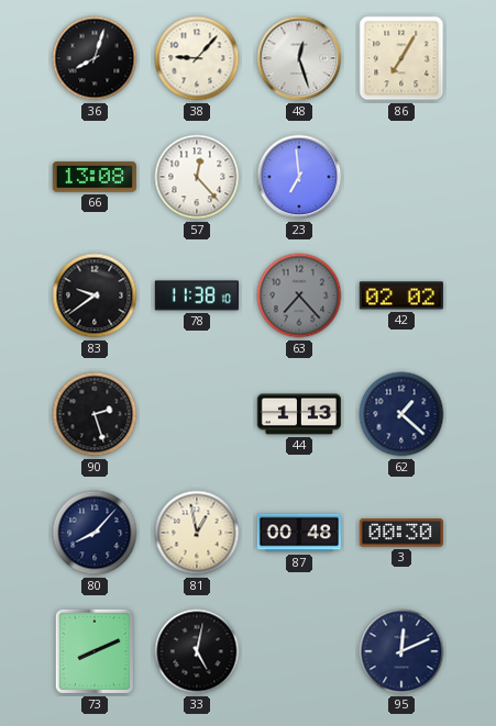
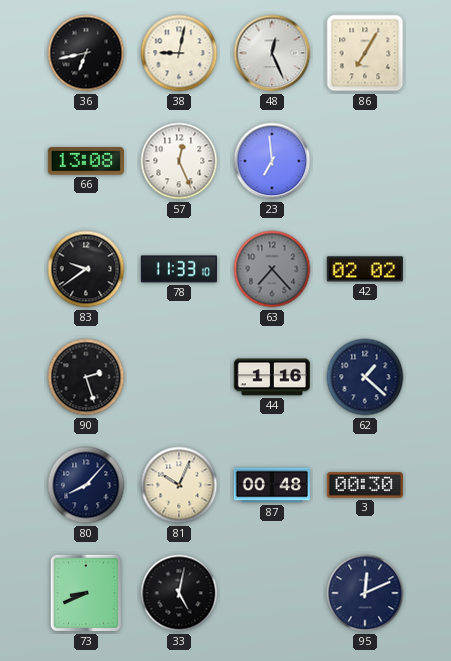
36: 8:03 -> 6:43
38: 9:07 -> 9:02
48: 12:27 -> 12:26
57: 12:23 -> 12:26
78: 11:38 -> 11:33
44: 1:13 -> 1:16
81: 12:58 -> 10:04
73: 8:11 -> 8:41
